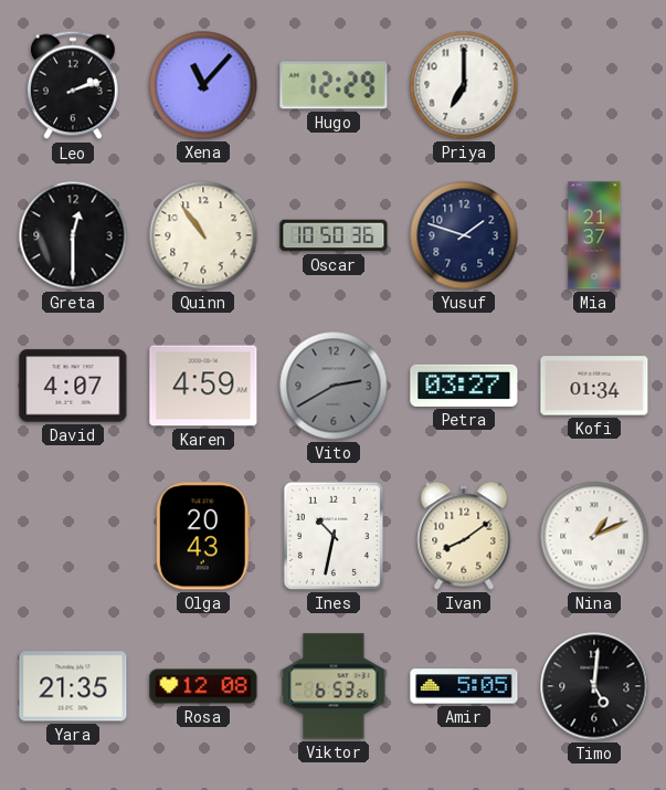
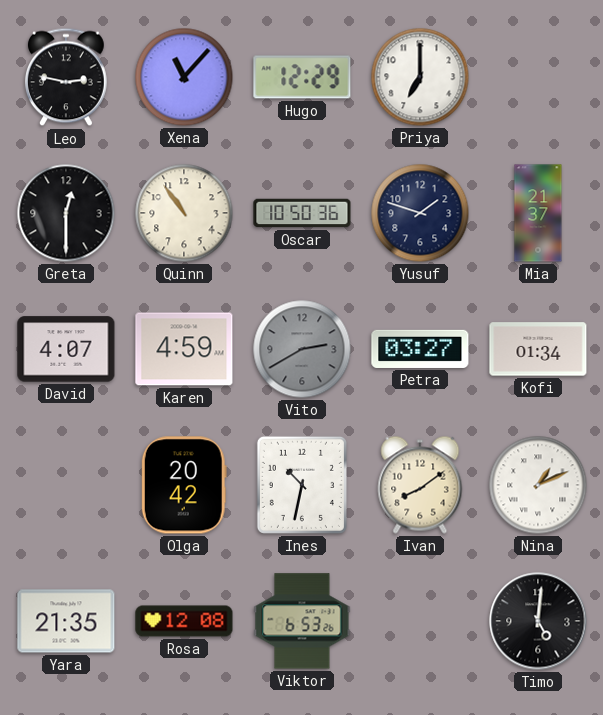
Leo: 2:12 -> 2:47
Olga: 20:43 -> 20:42
Amir: 5:05 -> none
